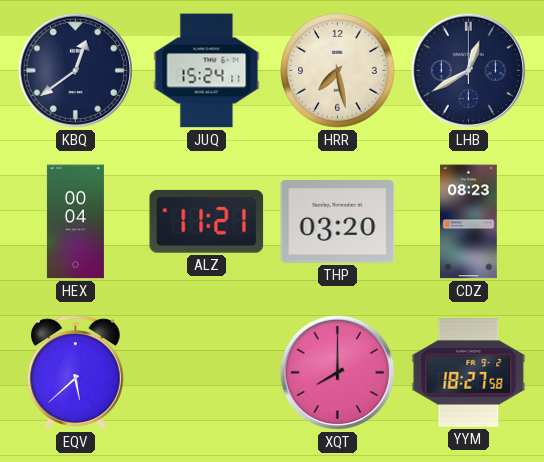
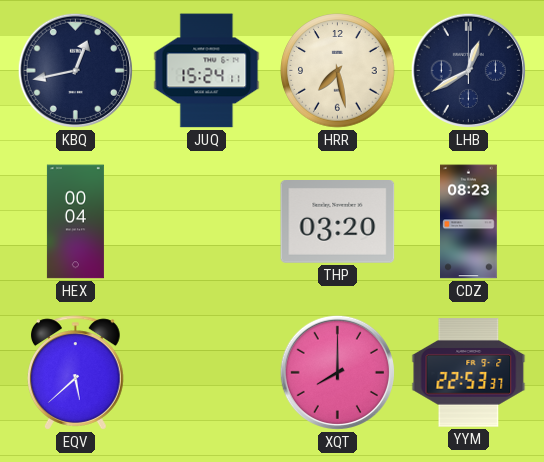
KBQ: 12:39 -> 12:43
ALZ: 11:21 -> none
YYM: 18:27 -> 22:53
